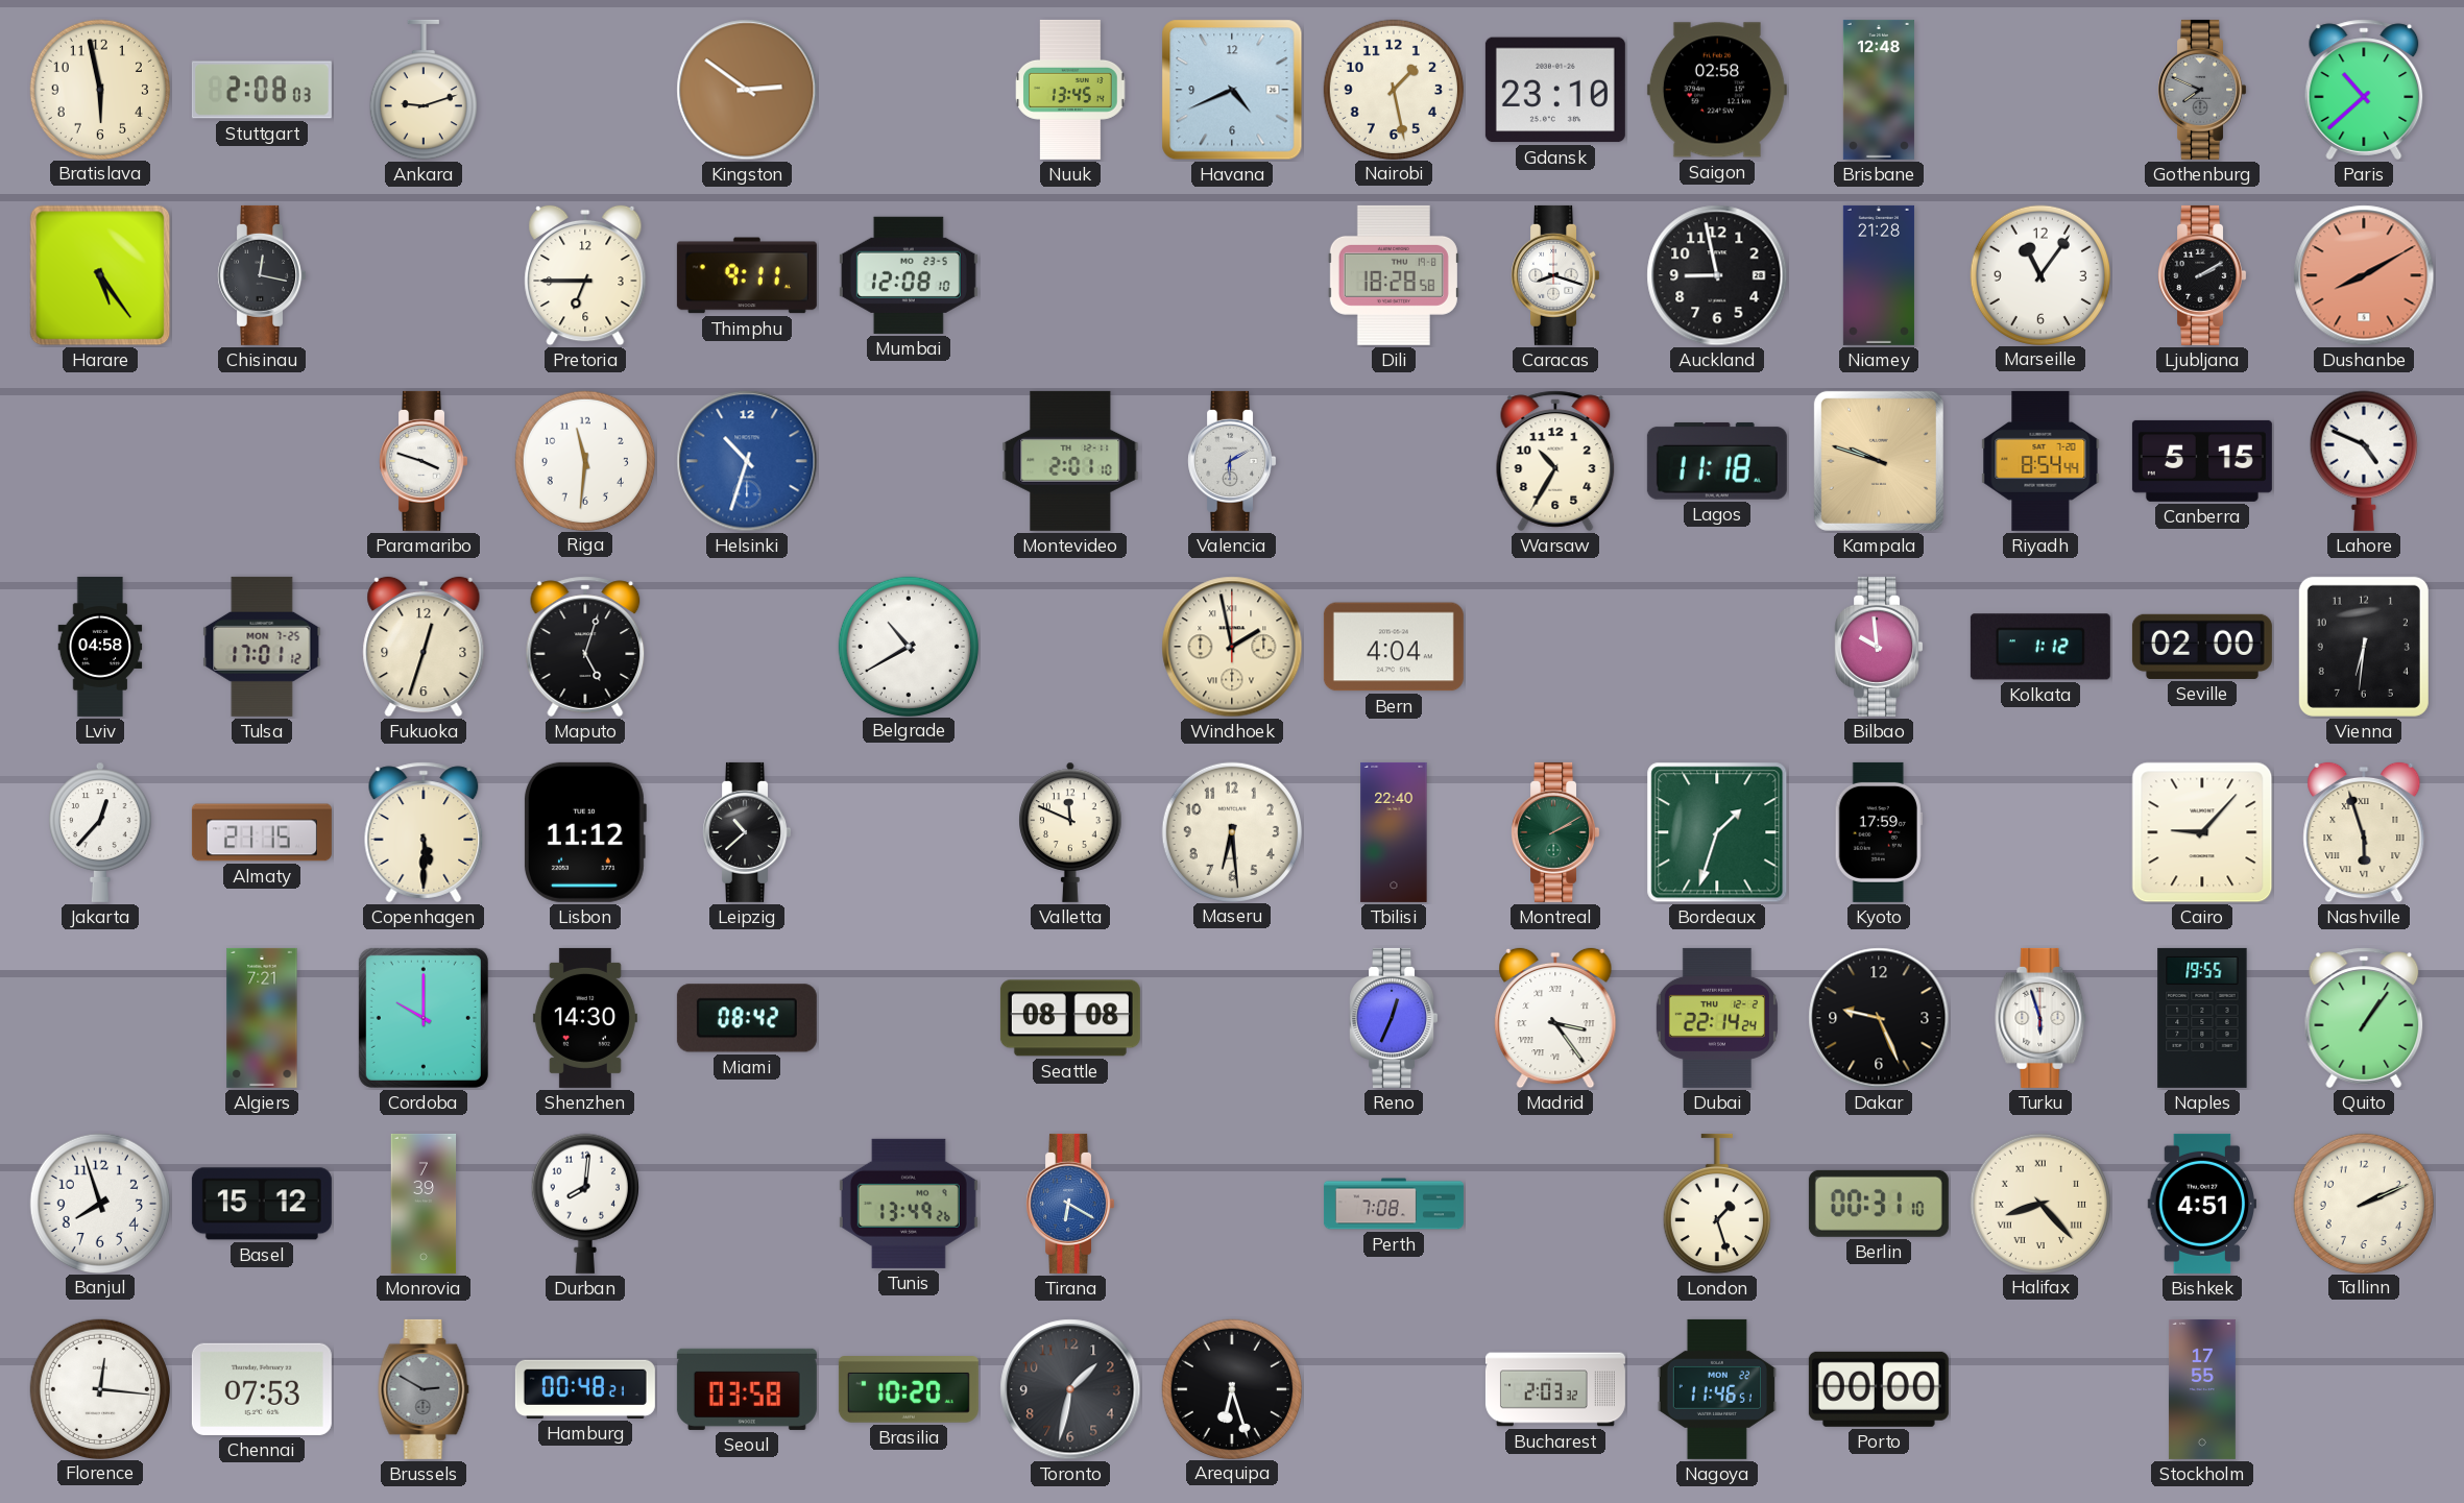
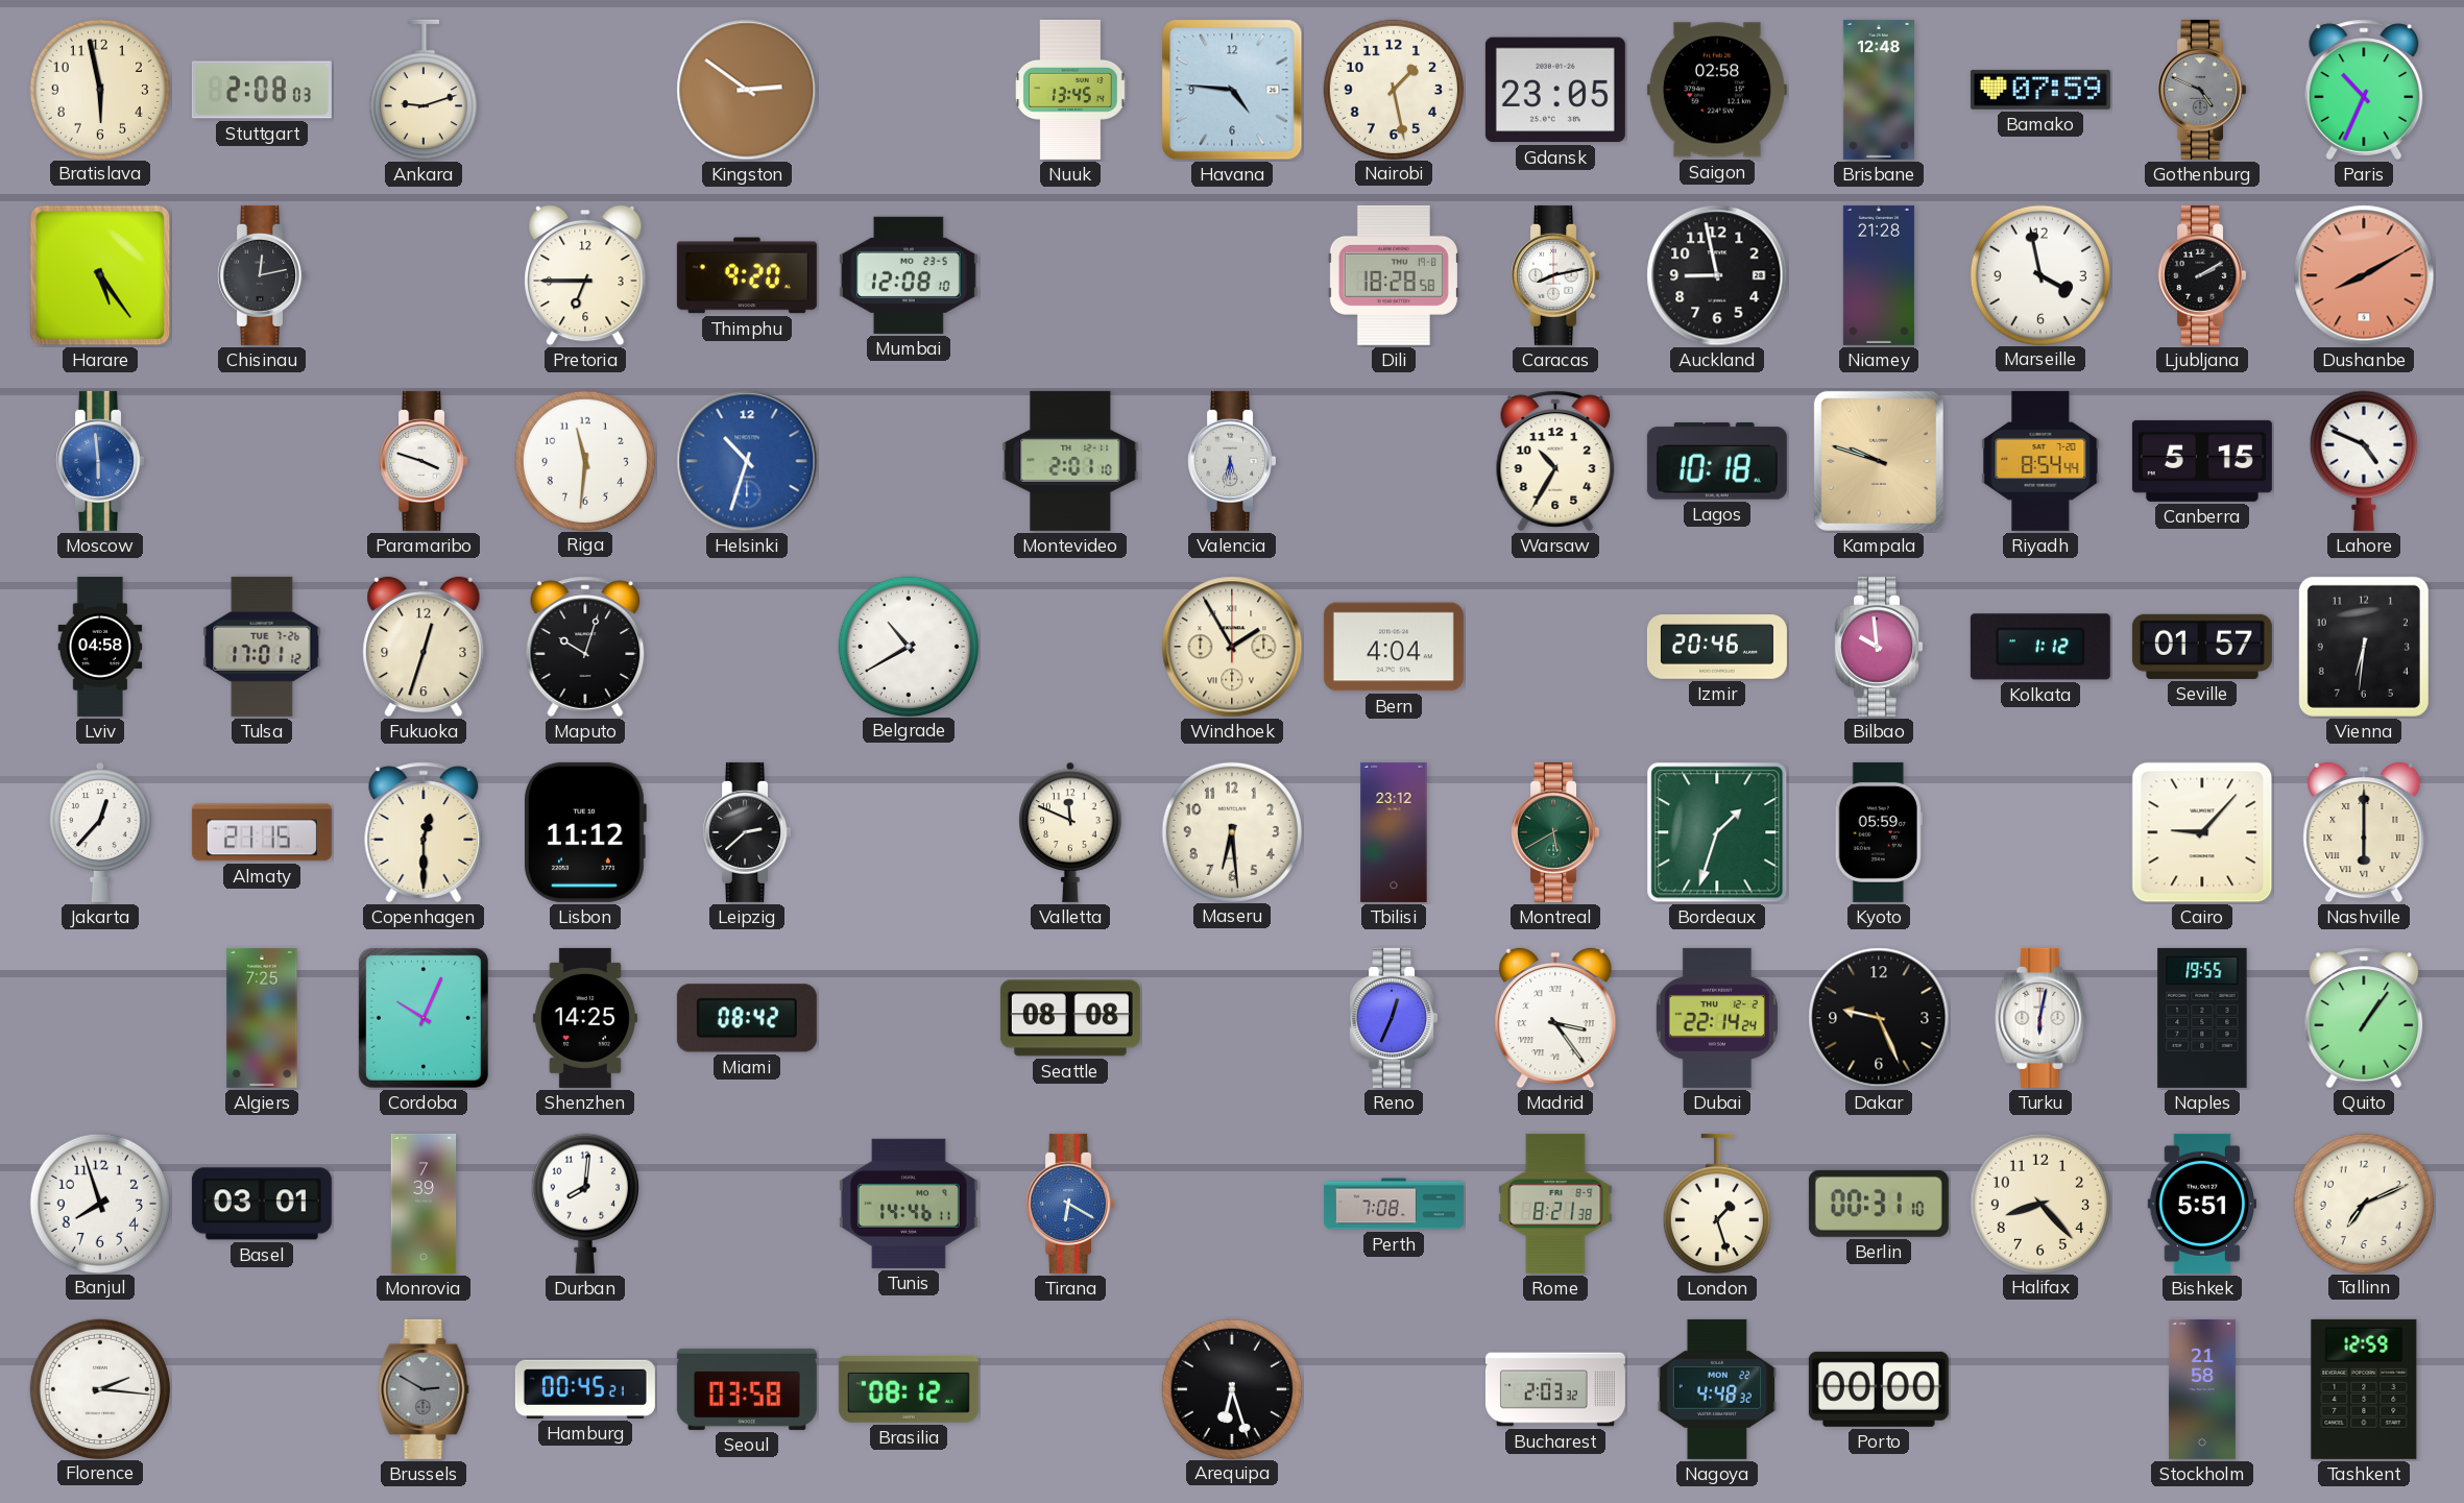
Havana: 4:41 -> 4:46
Gdansk: 23:10 -> 23:05
Bamako: none -> 07:59
Gothenburg: 7:49 -> 4:49
Paris: 10:38 -> 10:34
Chisinau: 12:17 -> 12:13
Thimphu: 9:11 -> 9:20
Caracas: 8:18 -> 8:13
Marseille: 11:06 -> 3:58
Moscow: none -> 5:59
Valencia: 6:10 -> 5:32
Lagos: 11:18 -> 10:18
Tulsa date: MON 7-25 -> TUE 7-26
Maputo: 5:03 -> 10:03
Windhoek: 1:58 -> 1:55
Izmir: none -> 20:46
Seville: 02:00 -> 01:57
Copenhagen: 5:30 -> 12:30
Leipzig: 10:38 -> 2:38
Tbilisi: 22:40 -> 23:12
Montreal: 2:10 -> 5:40
Kyoto: 17:59 -> 05:59
Nashville: 5:57 -> 6:00
Algiers: 7:21 -> 7:25
Cordoba: 10:00 -> 10:04
Shenzhen: 14:30 -> 14:25
Turku: 5:57 -> 6:02
Basel: 15:12 -> 03:01
Tunis: 13:49 -> 14:46
Rome: none -> 8:21
Halifax numerals: Roman -> Arabic
Bishkek: 4:51 -> 5:51
Tallinn: 2:11 -> 7:11
Florence: 12:16 -> 2:16
Chennai: 07:53 -> none
Hamburg: 00:48 -> 00:45
Brasilia: 10:20 -> 08:12
Toronto: 1:32 -> none
Nagoya: 11:46 -> 4:48
Stockholm: 17:55 -> 21:58
Tashkent: none -> 12:59
